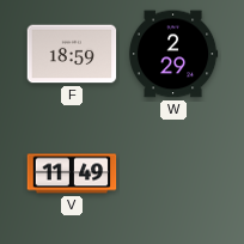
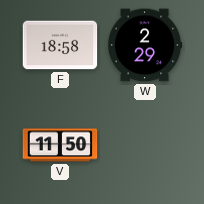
F: 18:59 -> 18:58
V: 11:49 -> 11:50
